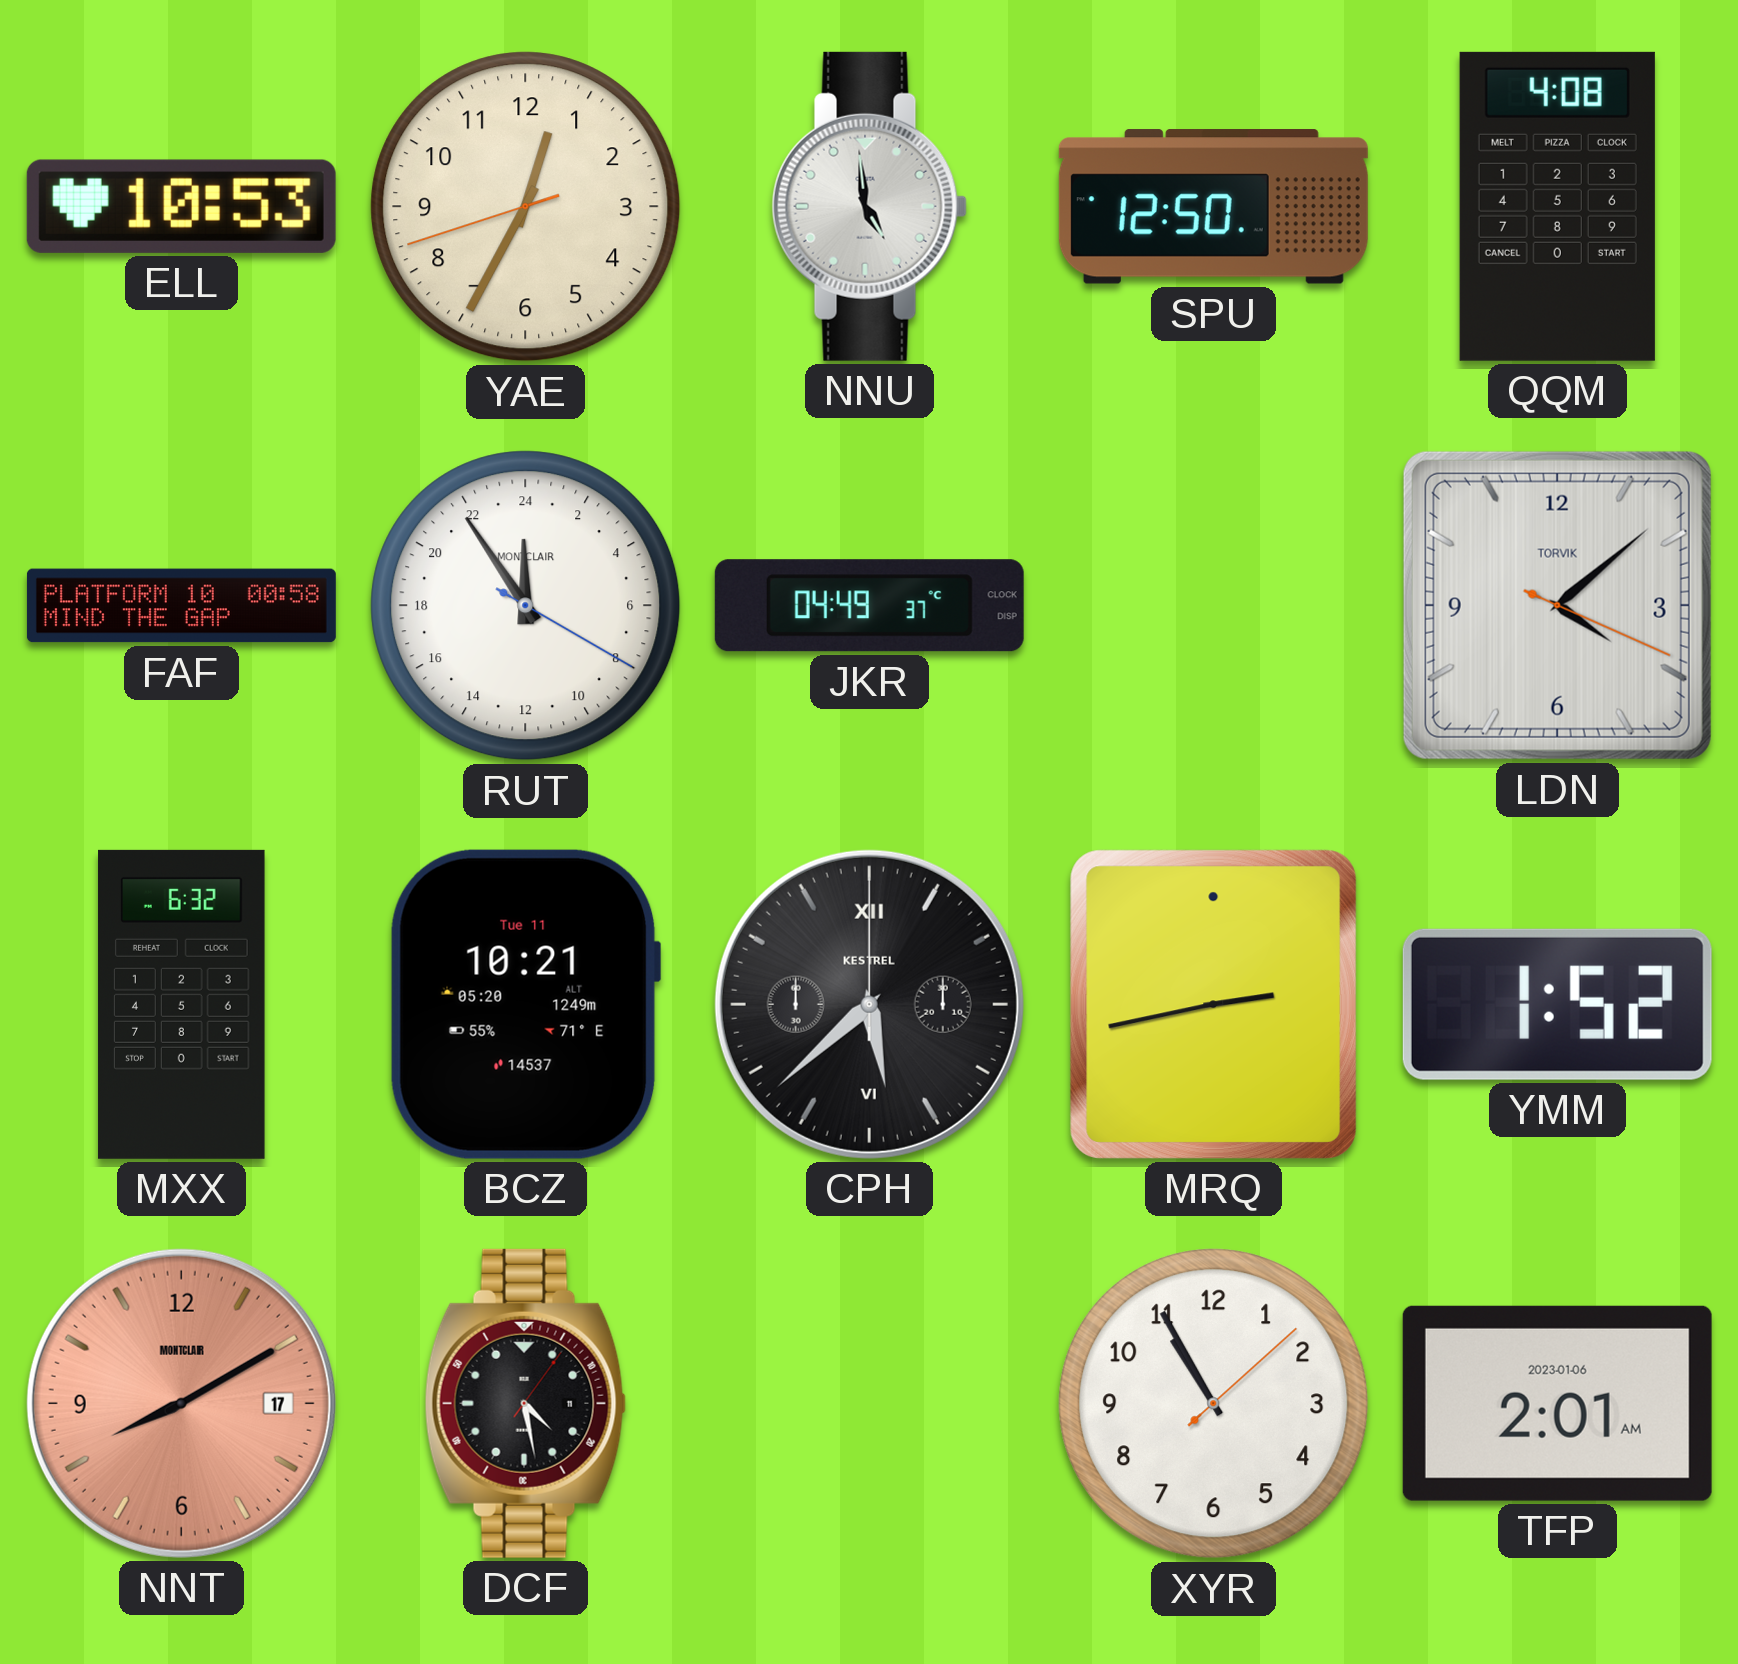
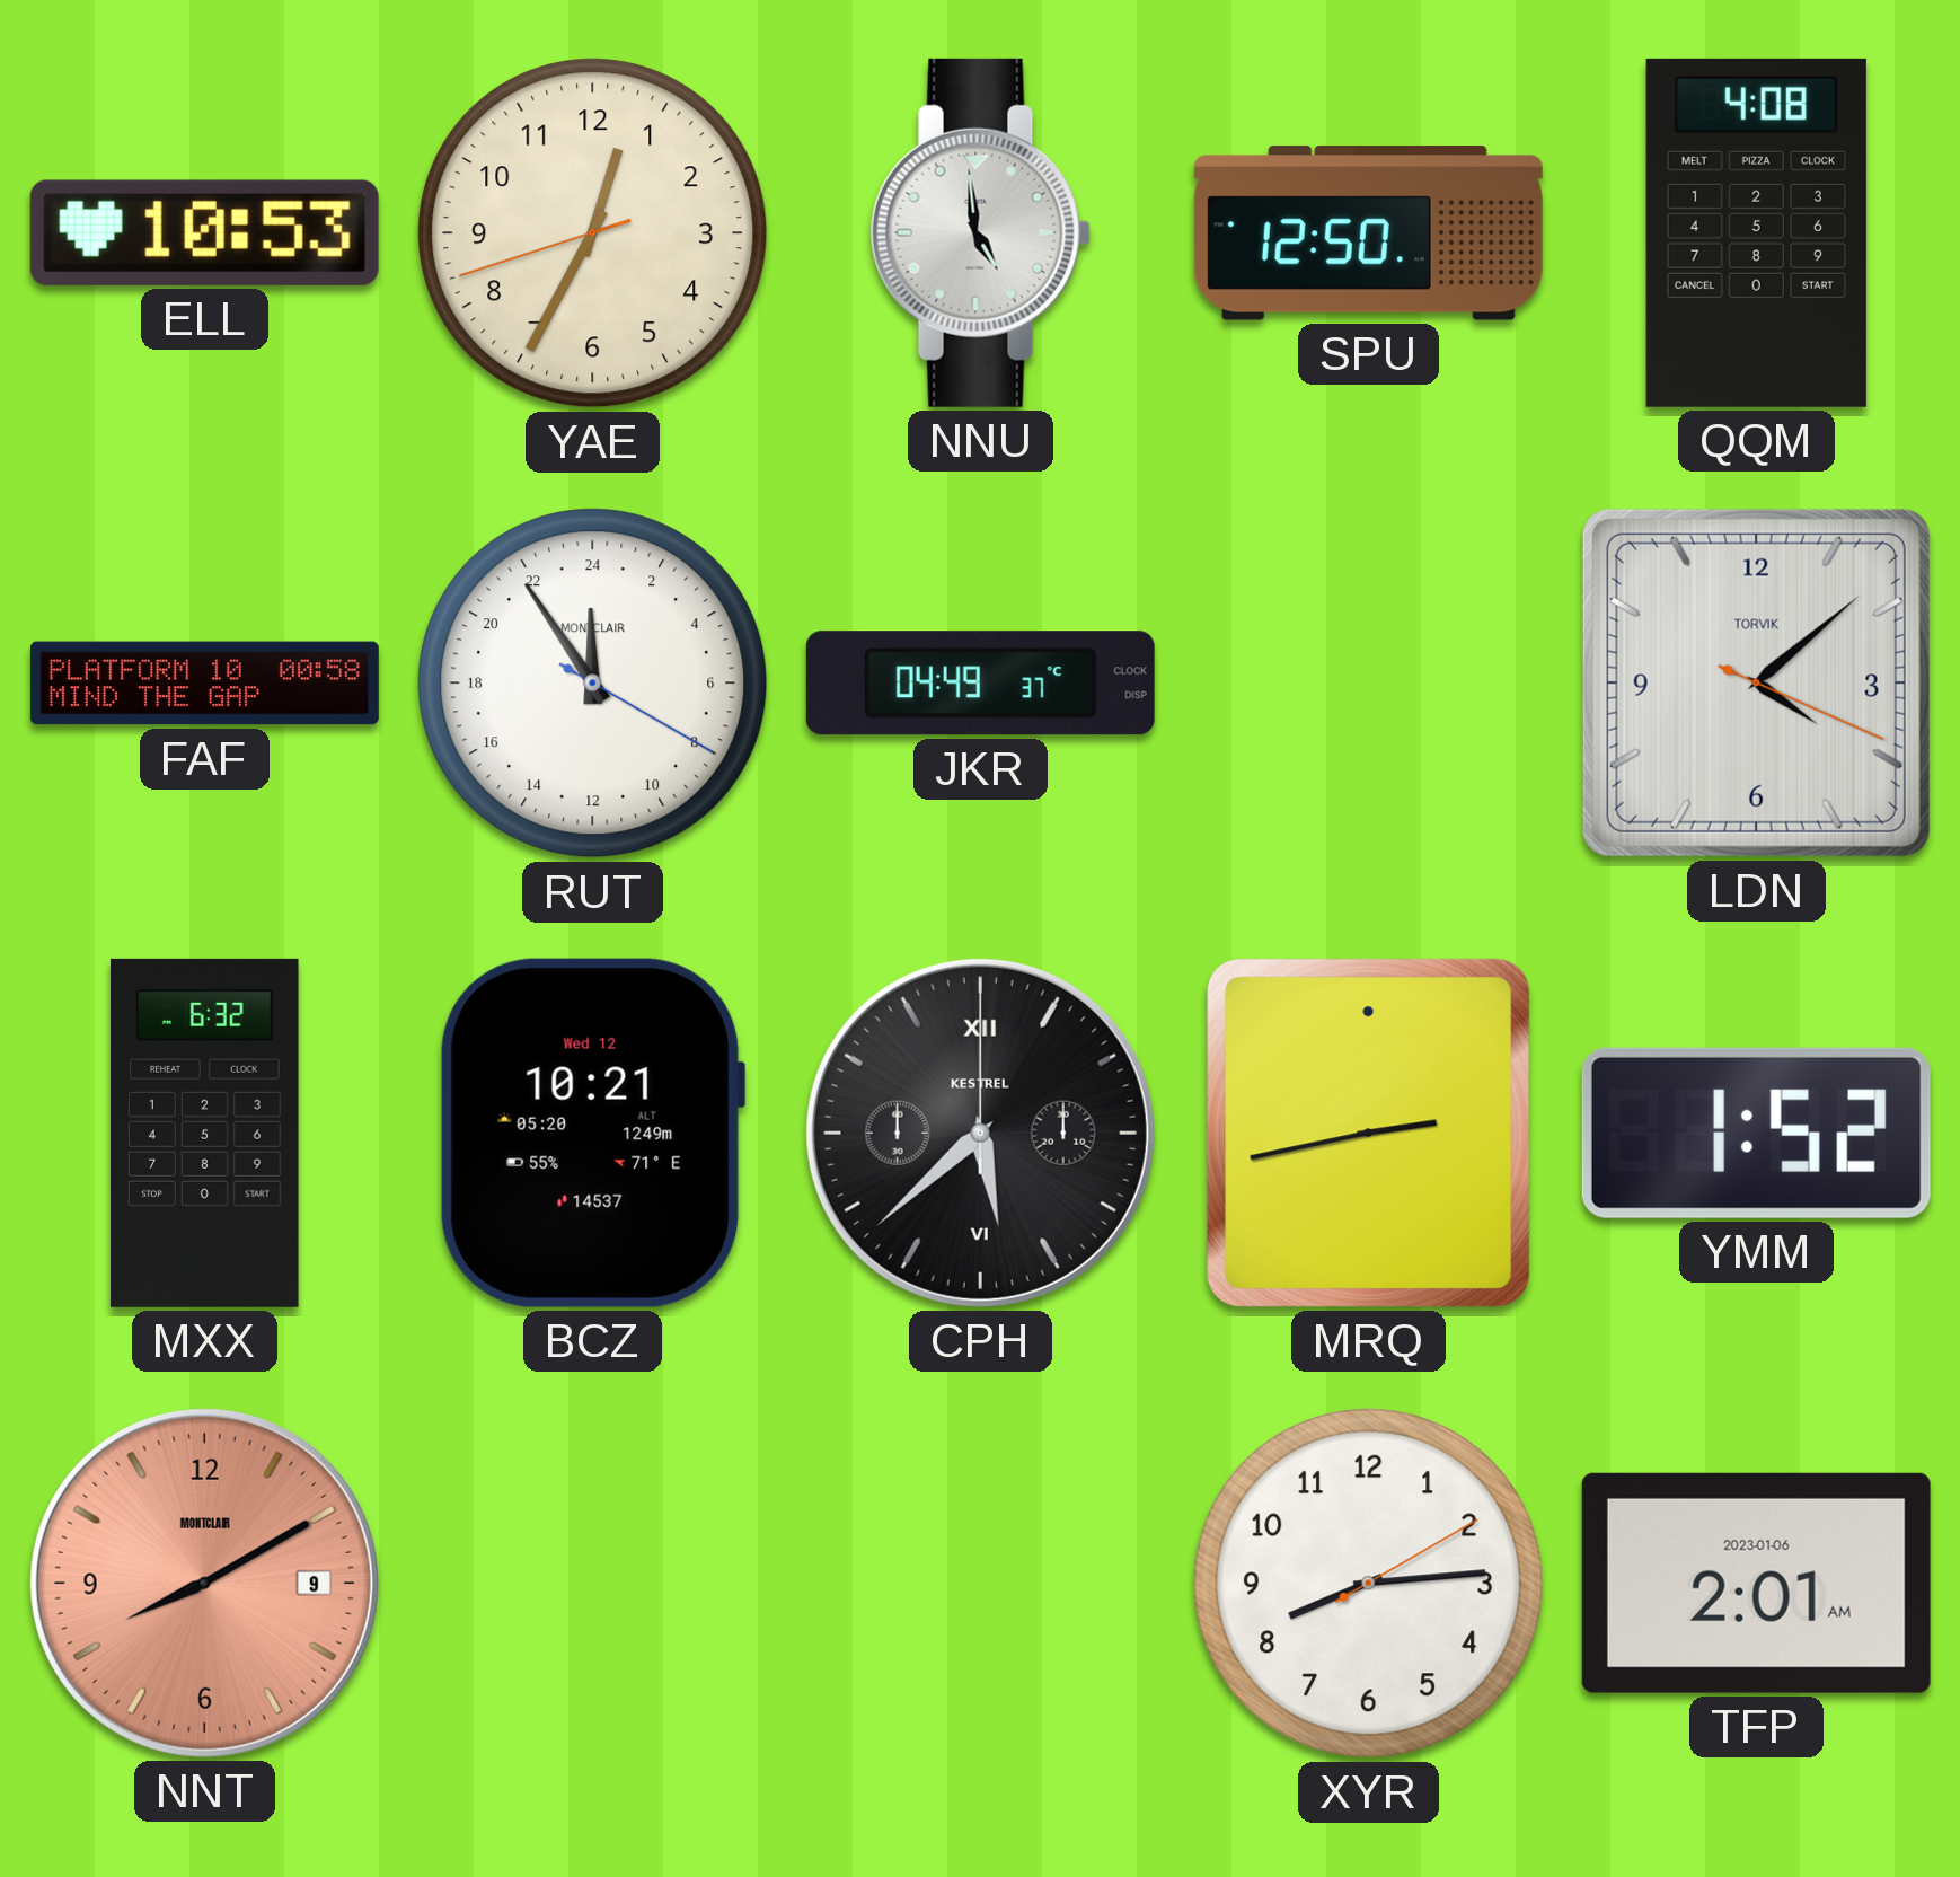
BCZ date: Tue 11 -> Wed 12
NNT date: 17 -> 9
DCF: 4:28 -> none
XYR: 10:55 -> 8:14
